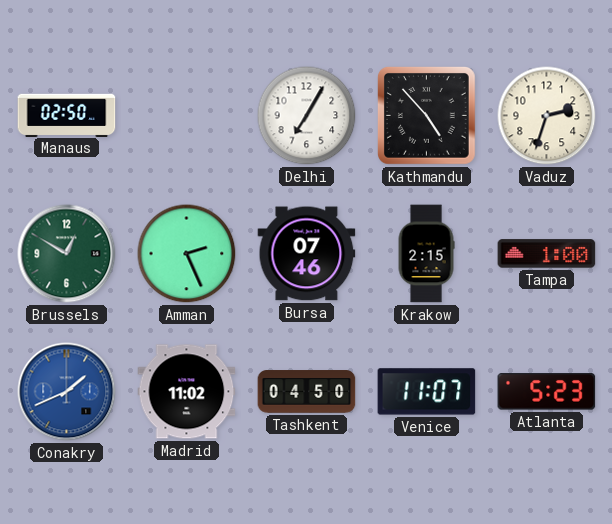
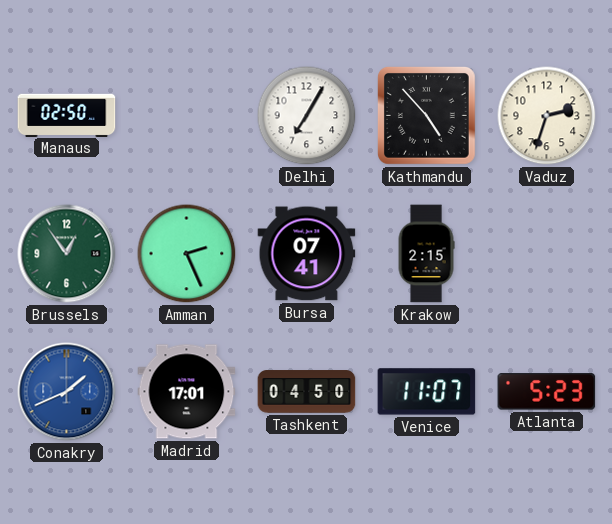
Brussels: 12:50 -> 12:54
Bursa: 07:46 -> 07:41
Tampa: 1:00 -> none
Madrid: 11:02 -> 17:01
